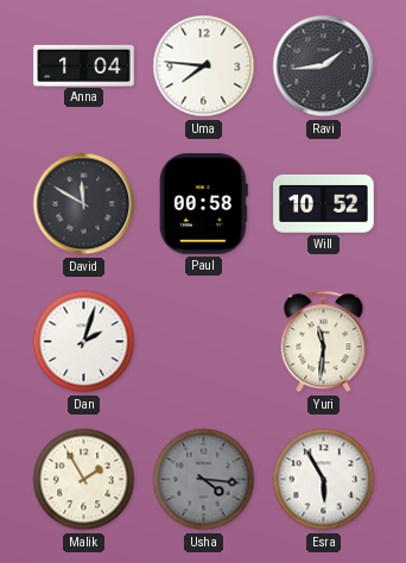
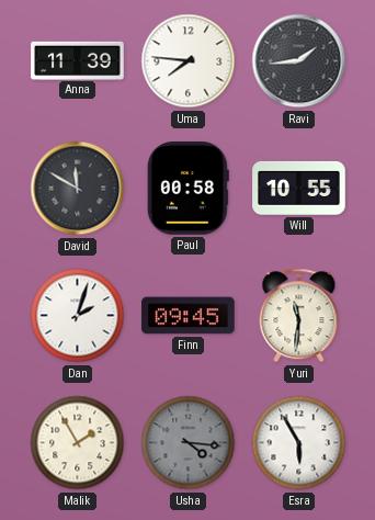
Anna: 1:04 -> 11:39
Will: 10:52 -> 10:55
Finn: none -> 09:45
